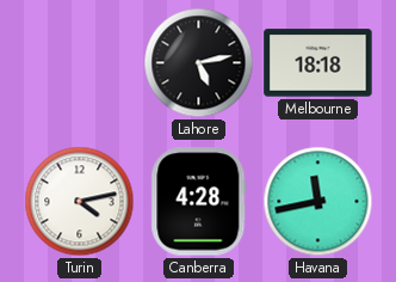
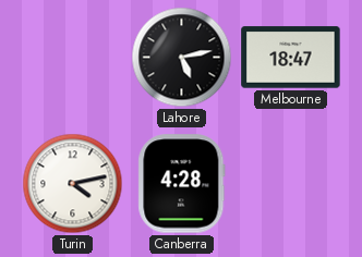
Melbourne: 18:18 -> 18:47
Havana: 11:43 -> none
